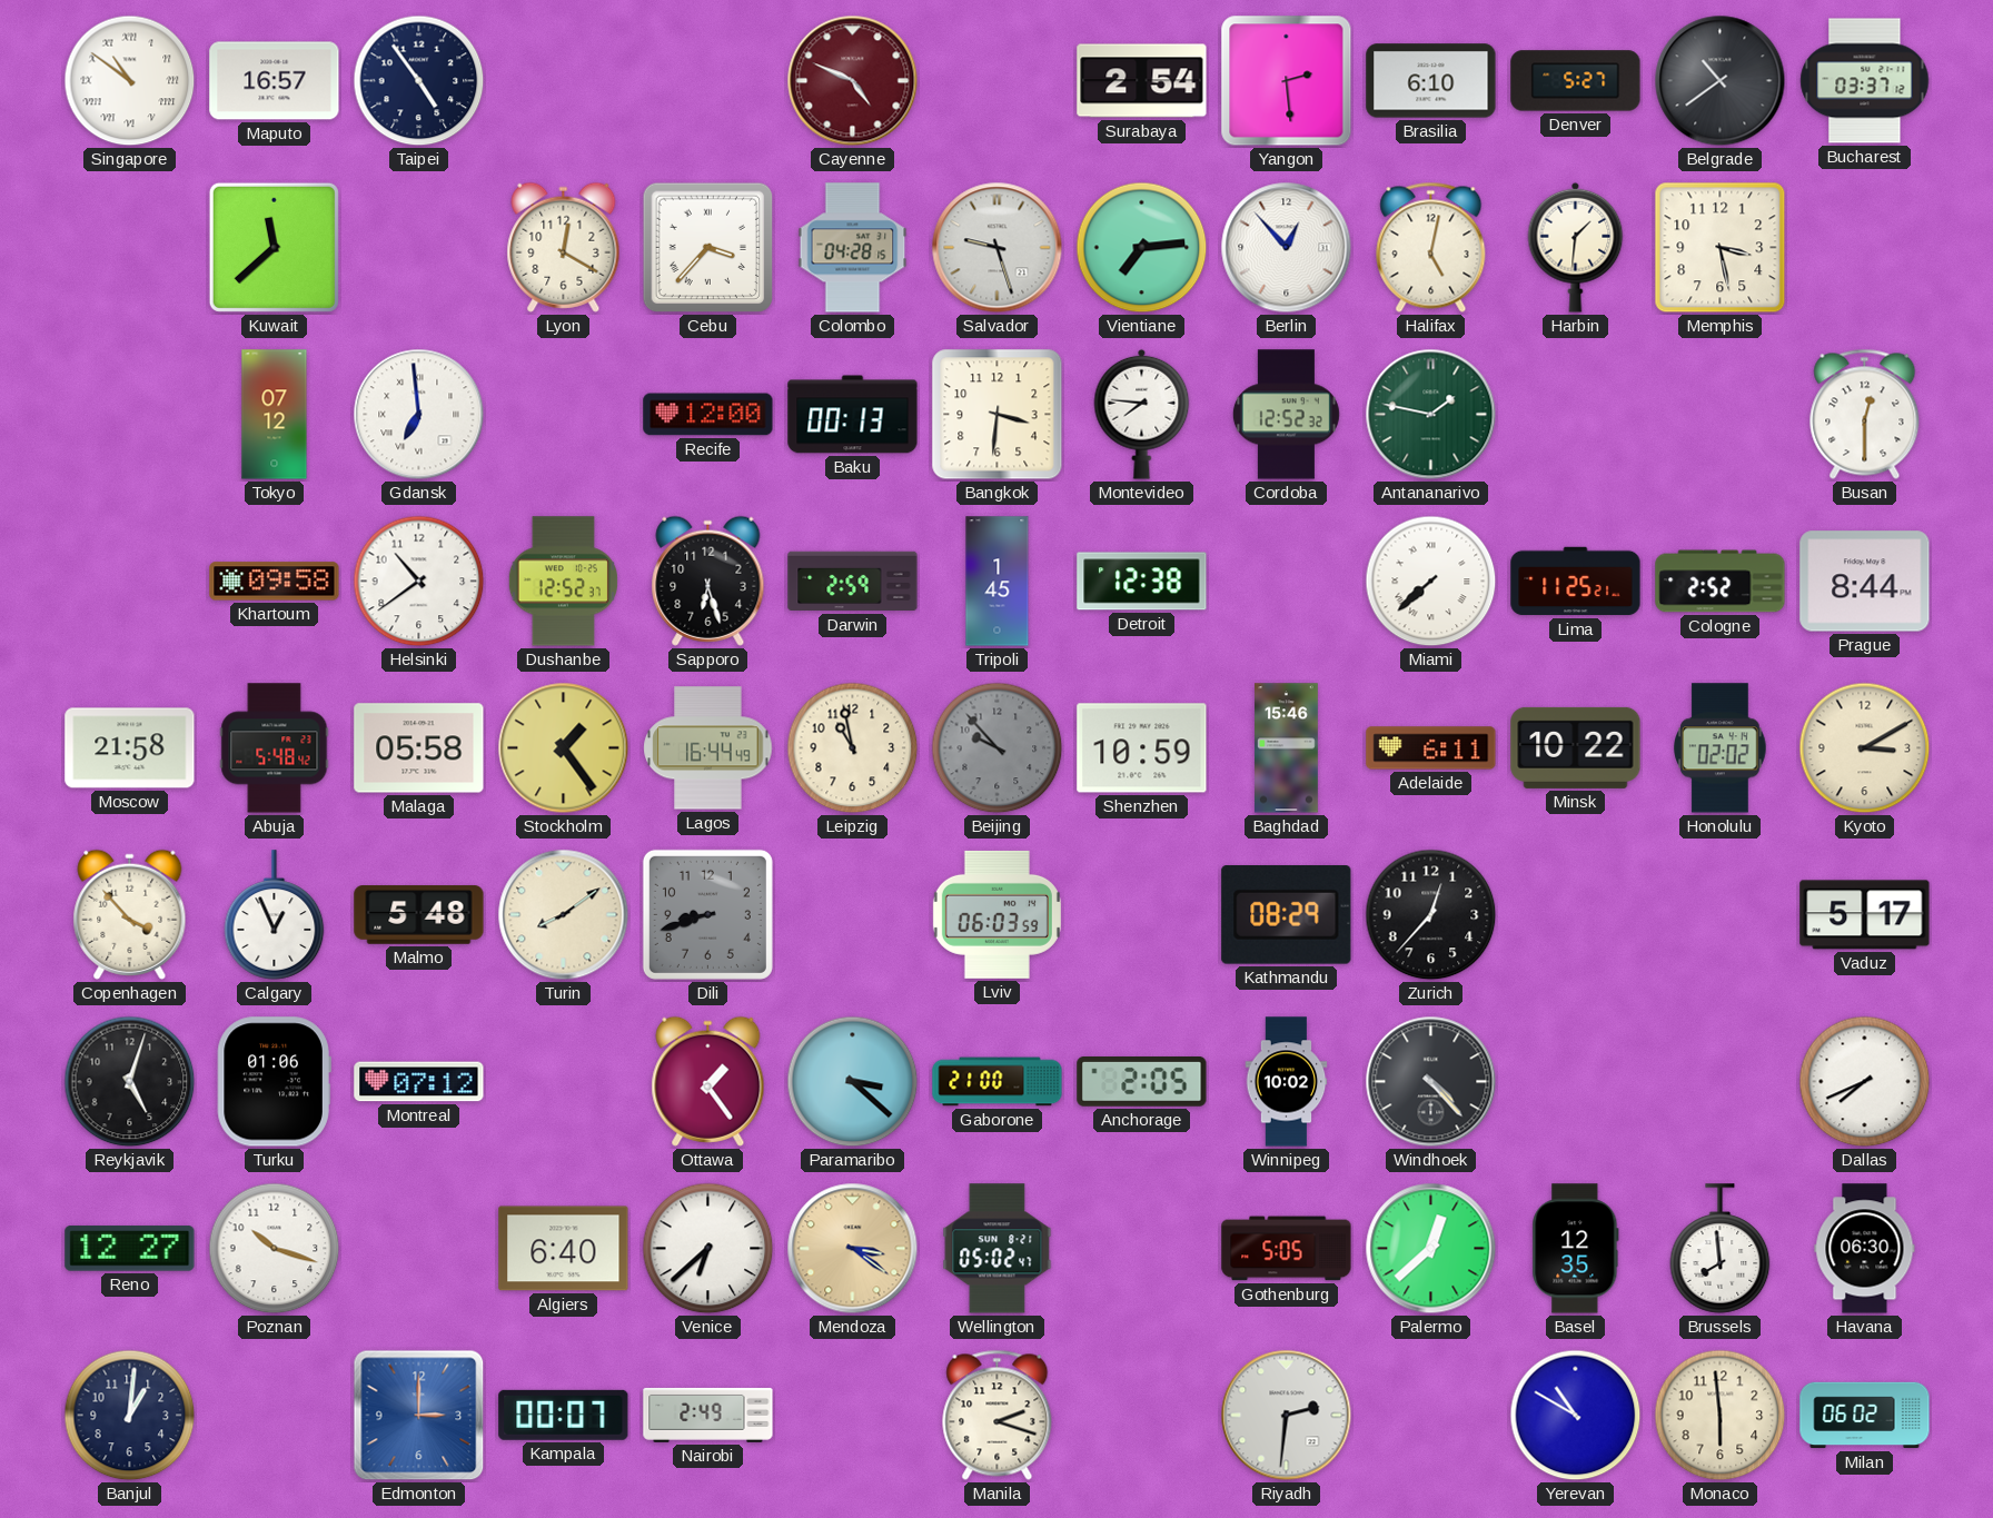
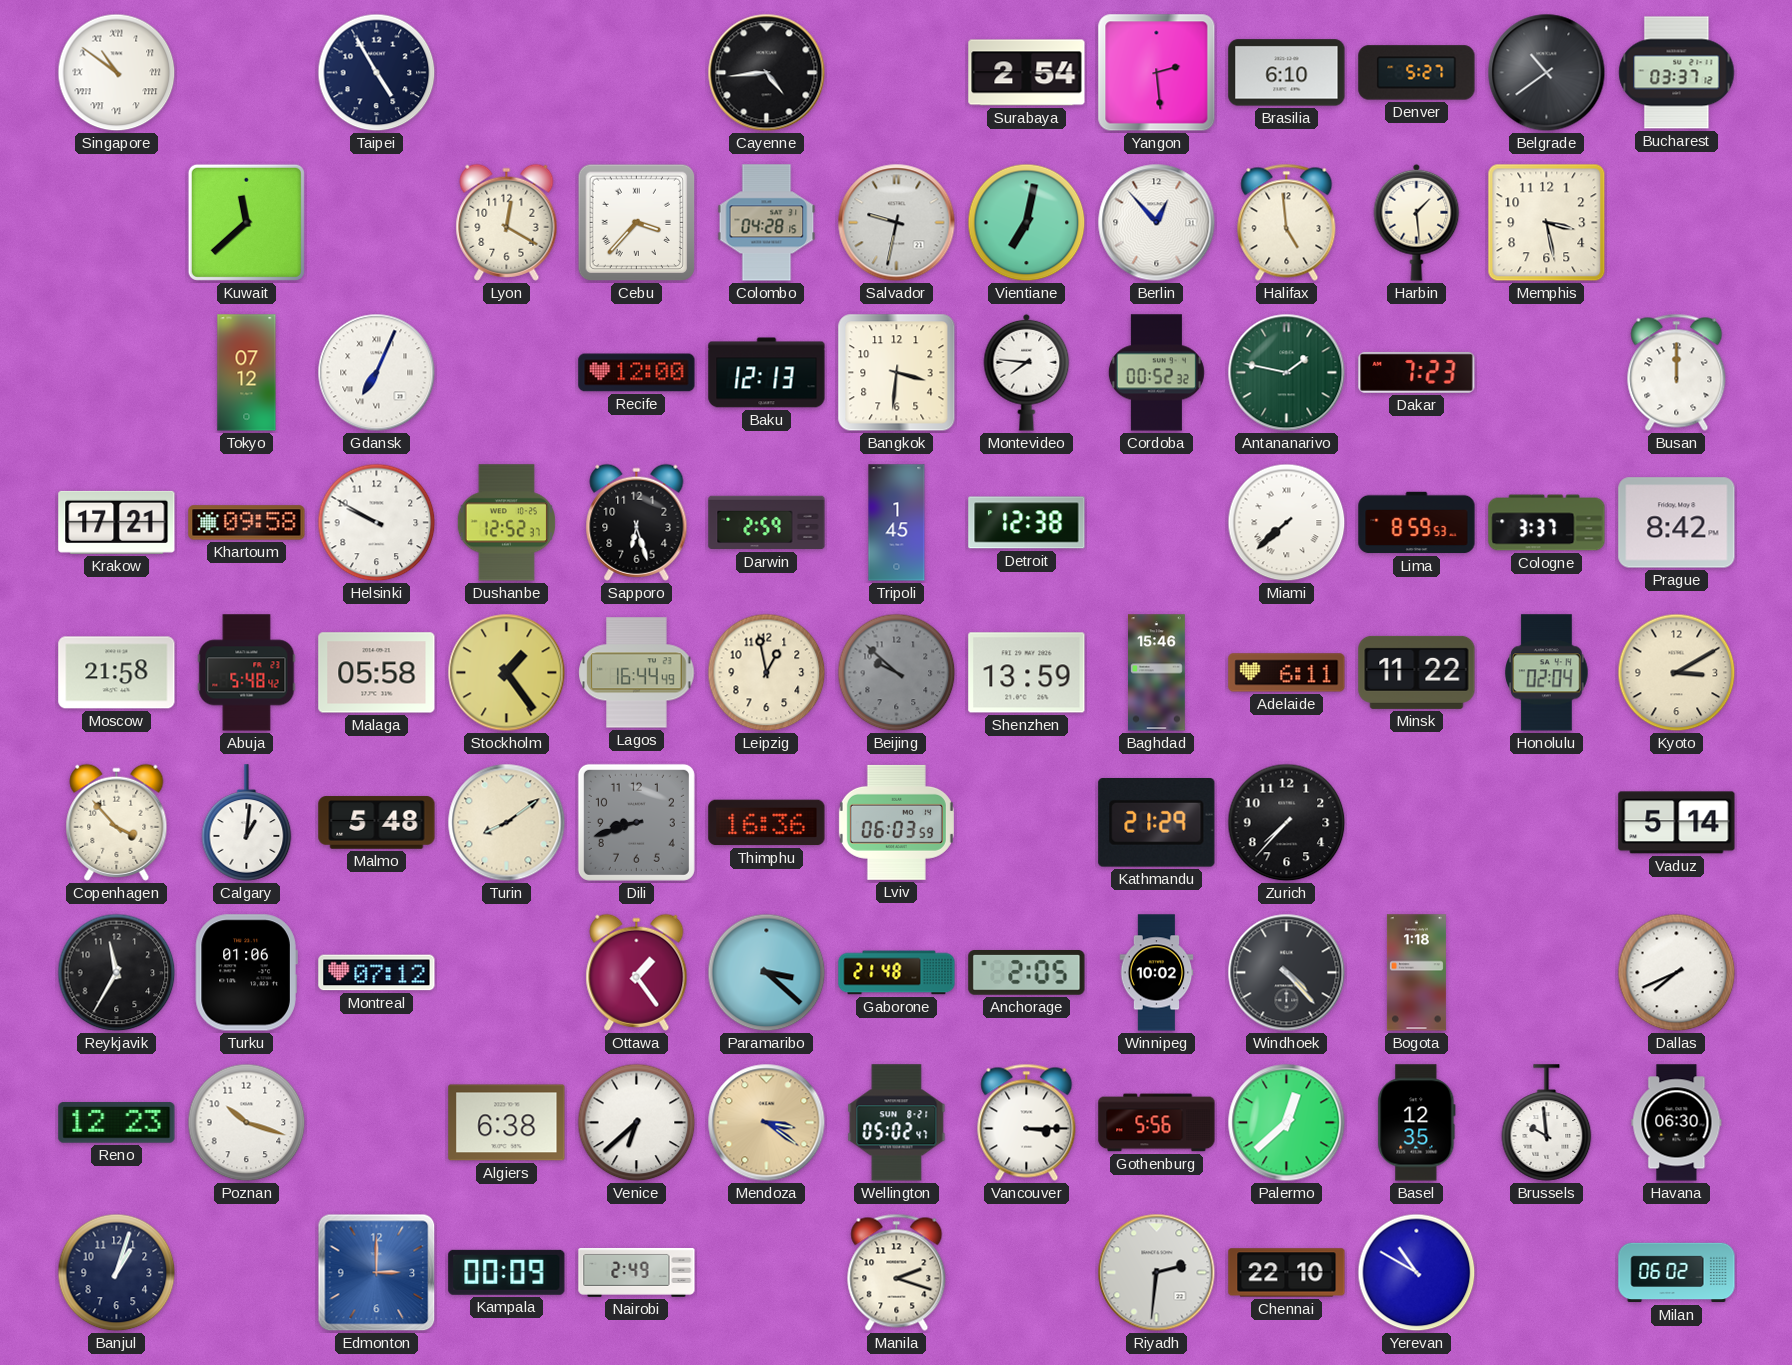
Maputo: 16:57 -> none
Taipei: 4:54 -> 4:55
Cayenne: 4:49 -> 4:44
Cayenne dial: burgundy -> black
Salvador: 9:27 -> 9:32
Vientiane: 7:14 -> 7:02
Halifax: 5:02 -> 4:59
Harbin: 1:31 -> 1:29
Gdansk: 6:59 -> 7:04
Baku: 00:13 -> 12:13
Cordoba: 12:52 -> 00:52
Dakar: none -> 7:23
Busan: 12:30 -> 12:00
Krakow: none -> 17:21
Helsinki: 10:39 -> 9:50
Lima: 11:25 -> 8:59
Cologne: 2:52 -> 3:37
Prague: 8:44 -> 8:42
Leipzig: 10:58 -> 12:58
Beijing: 9:53 -> 9:52
Shenzhen: 10:59 -> 13:59
Minsk: 10:22 -> 11:22
Honolulu: 02:02 -> 02:04
Calgary: 12:56 -> 1:01
Thimphu: none -> 16:36
Kathmandu: 08:29 -> 21:29
Zurich: 12:37 -> 7:37
Vaduz: 5:17 -> 5:14
Reykjavik: 5:03 -> 11:35
Gaborone: 21:00 -> 21:48
Bogota: none -> 1:18
Reno: 12:27 -> 12:23
Algiers: 6:40 -> 6:38
Vancouver: none -> 3:15
Gothenburg: 5:05 -> 5:56
Brussels: 7:59 -> 9:59
Banjul: 1:01 -> 1:03
Kampala: 00:07 -> 00:09
Chennai: none -> 22:10
Monaco: 5:59 -> none
